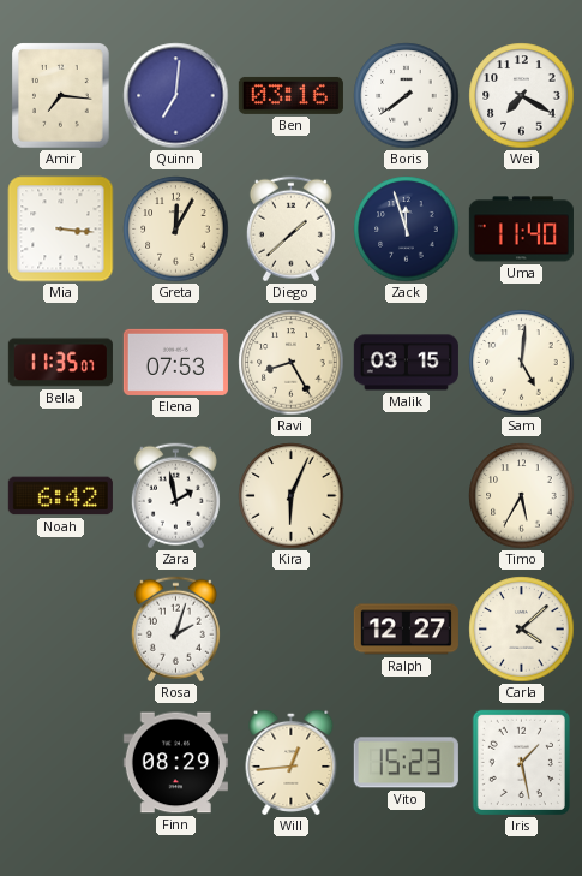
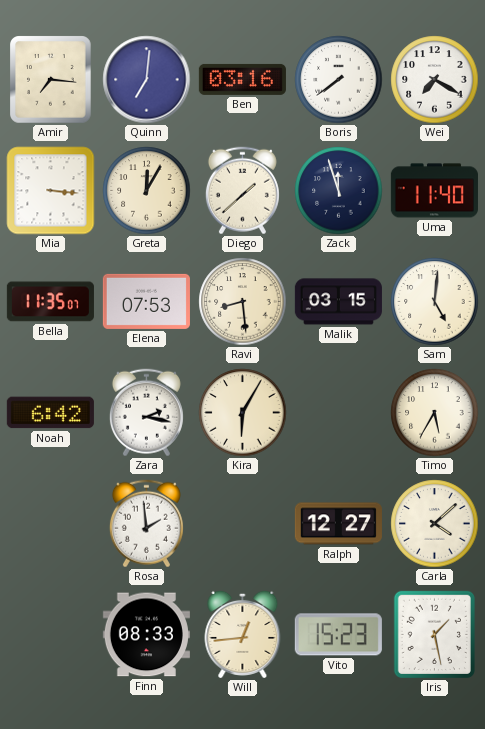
Ravi: 8:25 -> 8:29
Zara: 1:58 -> 2:17
Kira: 6:04 -> 6:05
Rosa: 2:03 -> 1:59
Finn: 08:29 -> 08:33
